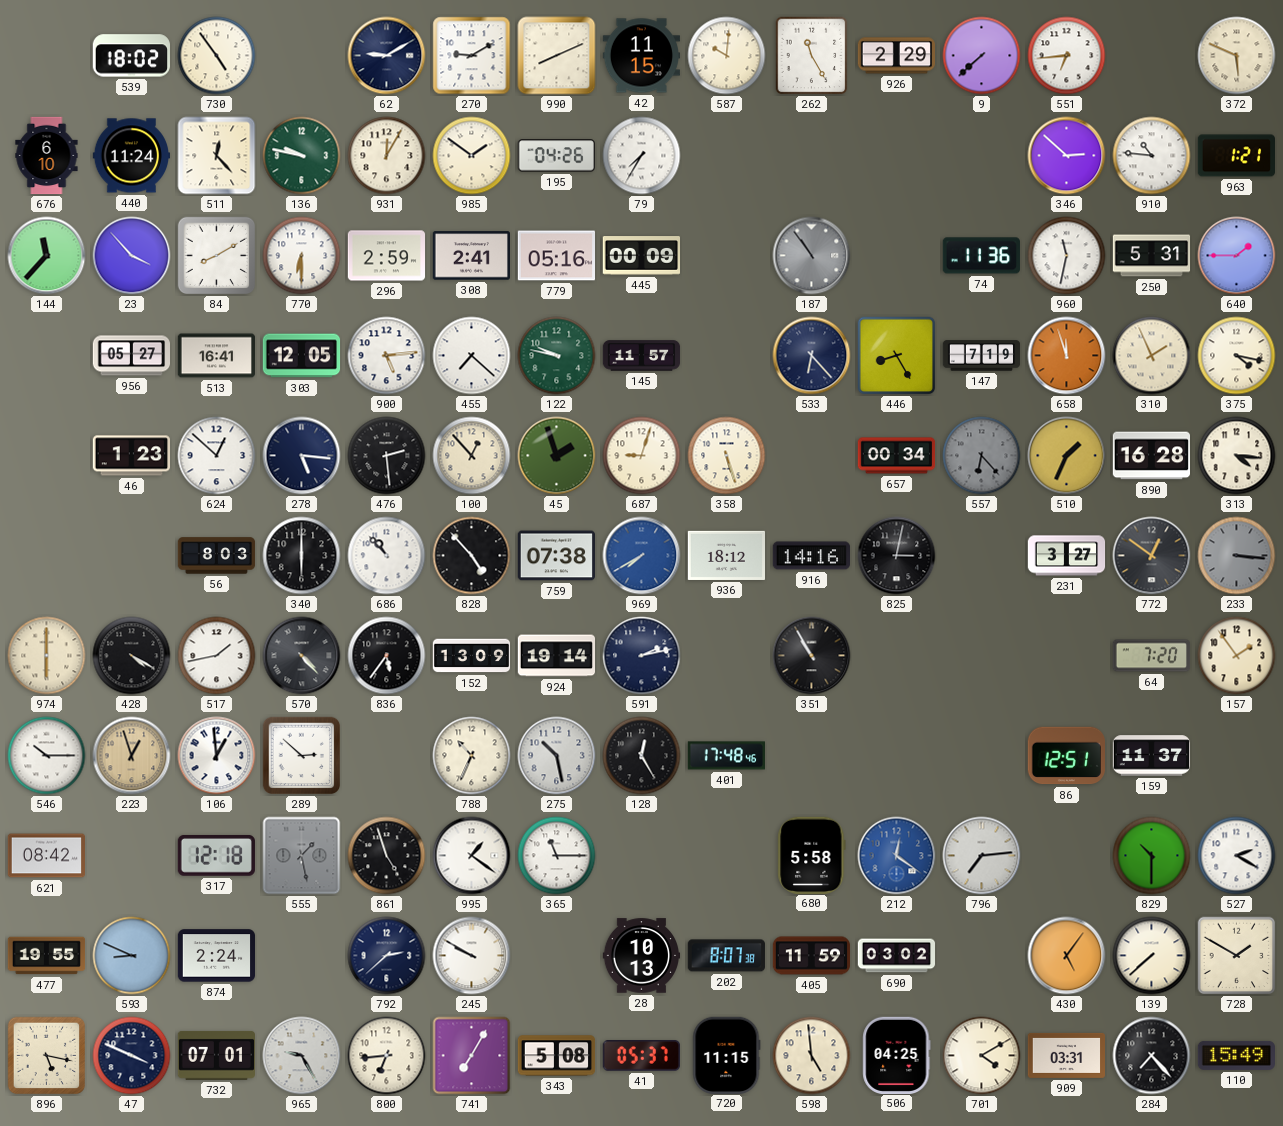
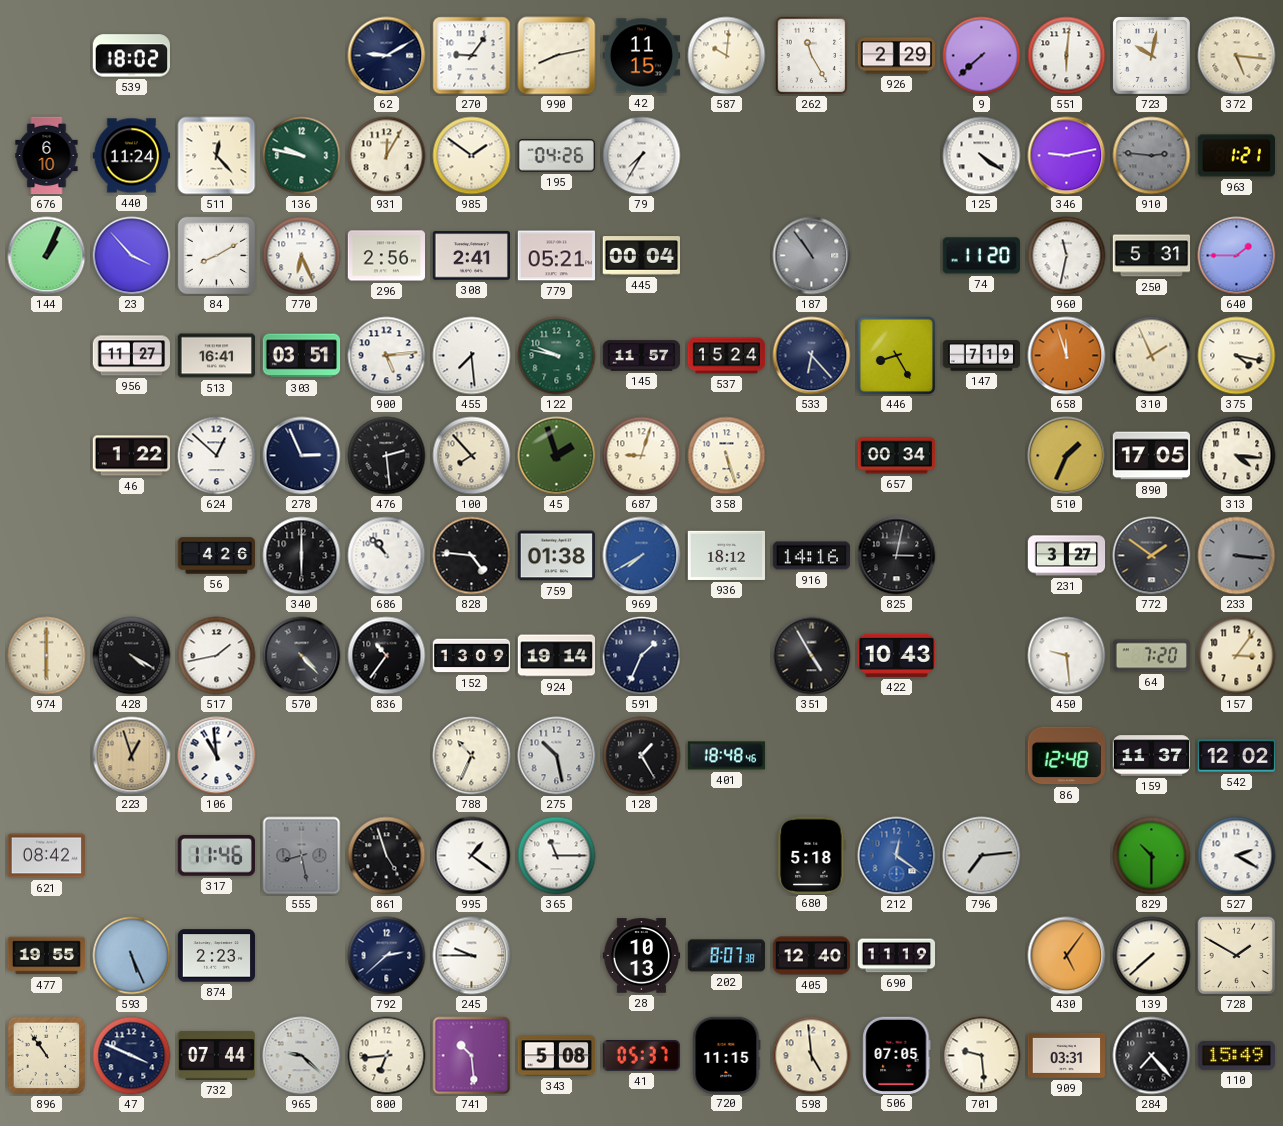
730: 4:54 -> none
270: 9:10 -> 9:06
990: 8:11 -> 8:13
551: 6:44 -> 6:01
723: none -> 10:02
372: 5:49 -> 5:16
125: none -> 4:21
346: 2:52 -> 9:13
910: 10:46 -> 2:46
910 dial: white -> grey
144: 11:37 -> 1:04
770: 6:30 -> 6:26
296: 2:59 -> 2:56
779: 05:16 -> 05:21
445: 00:09 -> 00:04
74: 11:36 -> 11:20
956: 05:27 -> 11:27
303: 12:05 -> 03:51
455: 7:22 -> 7:29
537: none -> 15:24
46: 1:23 -> 1:22
278: 5:16 -> 2:56
100: 12:53 -> 7:53
557: 6:23 -> none
890: 16:28 -> 17:05
56: 8:03 -> 4:26
828: 4:53 -> 4:46
759: 07:38 -> 01:38
772: 12:51 -> 1:51
836: 5:36 -> 10:36
591: 2:13 -> 1:34
351: 10:55 -> 4:55
422: none -> 10:43
450: none -> 9:29
157: 1:54 -> 3:06
546: 10:15 -> none
106: 12:59 -> 10:59
289: 2:52 -> none
128: 12:25 -> 1:25
401: 17:48 -> 18:48
86: 12:51 -> 12:48
542: none -> 12:02
317: 12:18 -> 11:46
555: 1:28 -> 8:28
680: 5:58 -> 5:18
593: 8:49 -> 5:26
874: 2:24 -> 2:23
245: 9:50 -> 9:45
405: 11:59 -> 12:40
690: 03:02 -> 11:19
896: 5:17 -> 10:54
732: 07:01 -> 07:44
965: 9:25 -> 9:22
741: 7:05 -> 10:29
506: 04:25 -> 07:05
701: 4:10 -> 9:29
